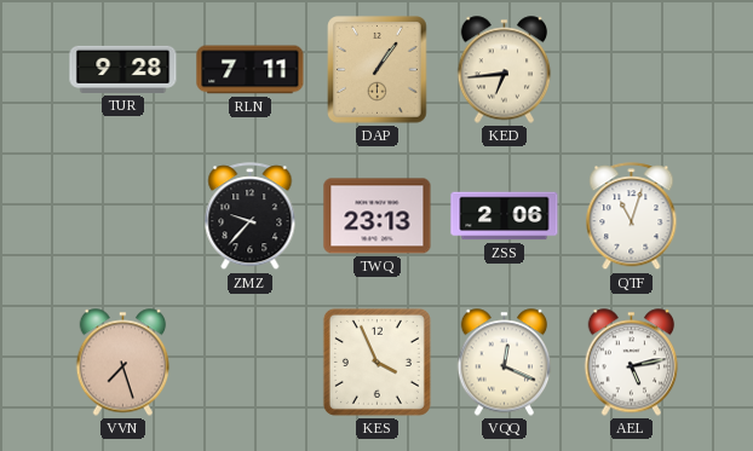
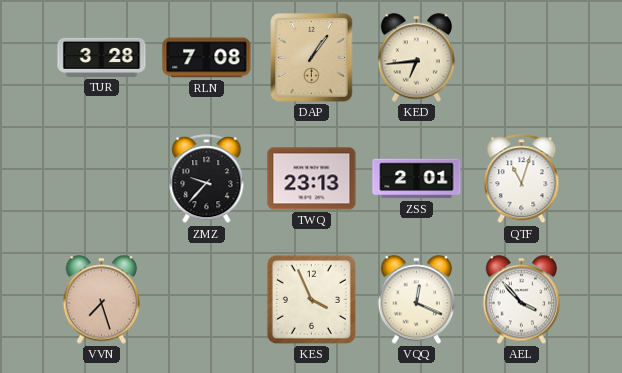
TUR: 9:28 -> 3:28
RLN: 7:11 -> 7:08
ZSS: 2:06 -> 2:01
AEL: 5:13 -> 3:53
